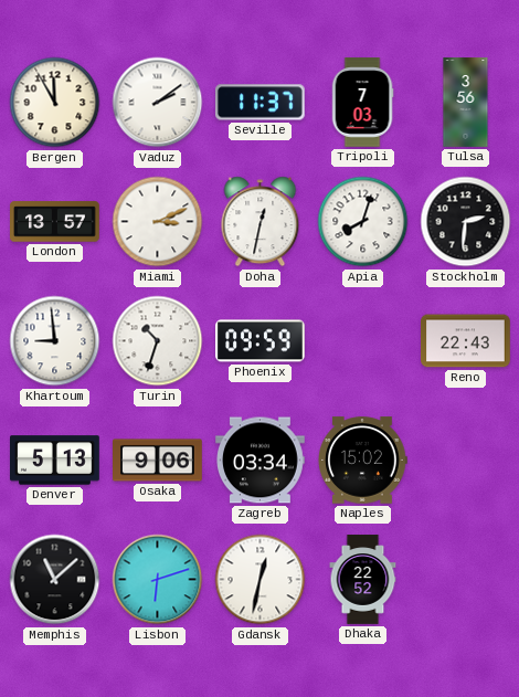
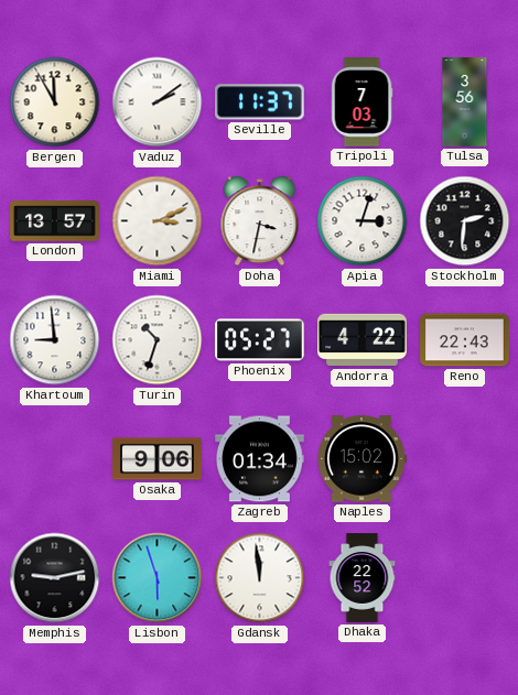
Doha: 12:32 -> 3:32
Apia: 8:03 -> 3:03
Phoenix: 09:59 -> 05:27
Andorra: none -> 4:22
Denver: 5:13 -> none
Zagreb: 03:34 -> 01:34
Memphis: 11:08 -> 9:13
Lisbon: 6:12 -> 5:57
Gdansk: 12:32 -> 11:59
